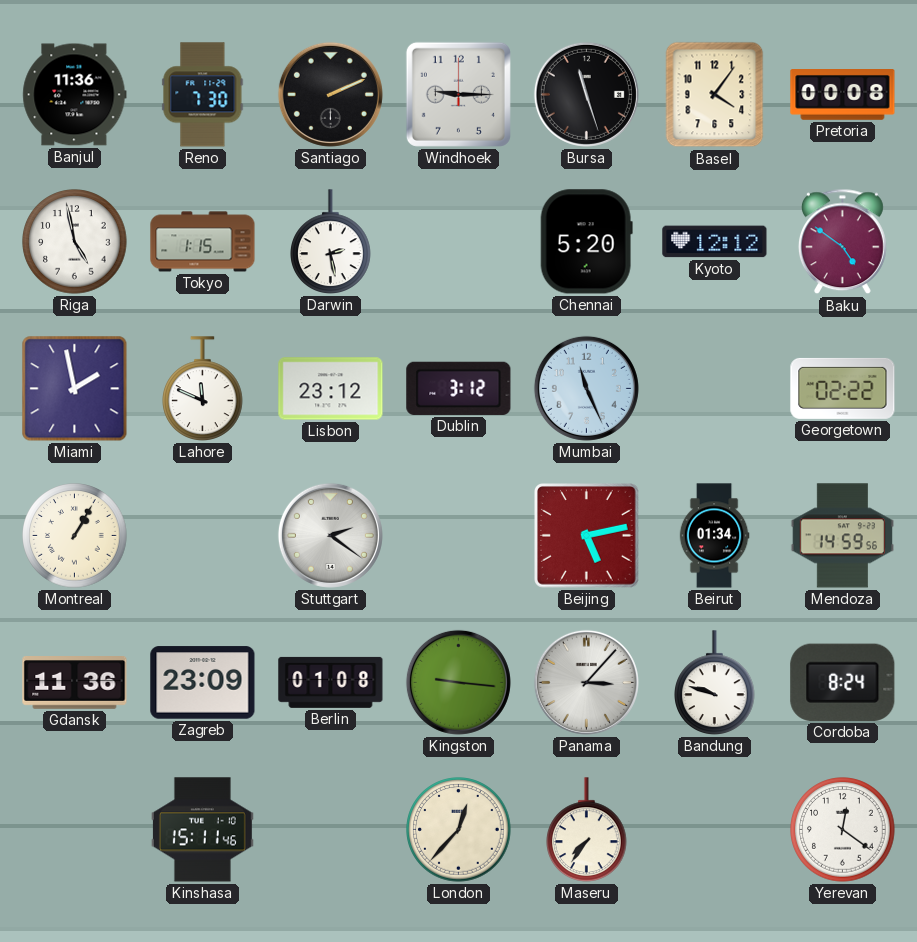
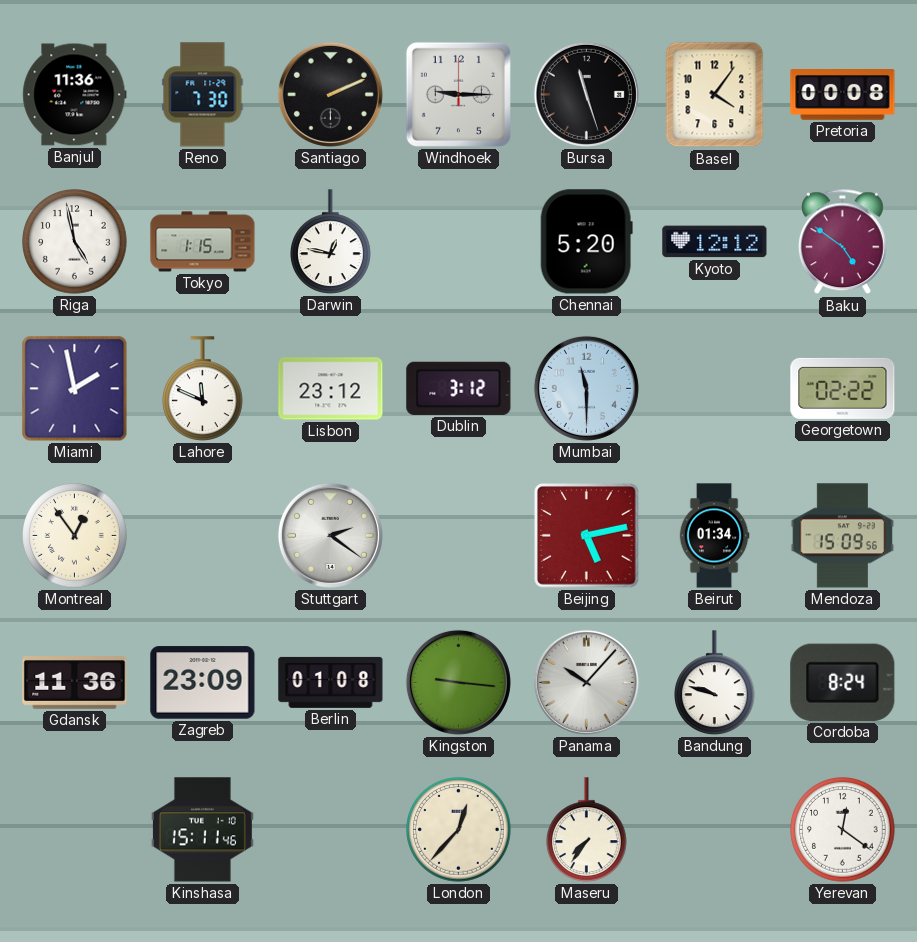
Darwin: 2:28 -> 12:47
Mumbai: 11:26 -> 11:30
Montreal: 1:05 -> 12:54
Mendoza: 14:59 -> 15:09
Panama: 3:07 -> 10:07
